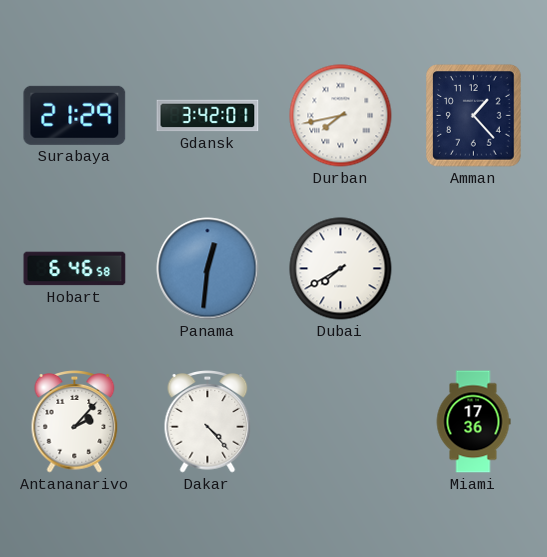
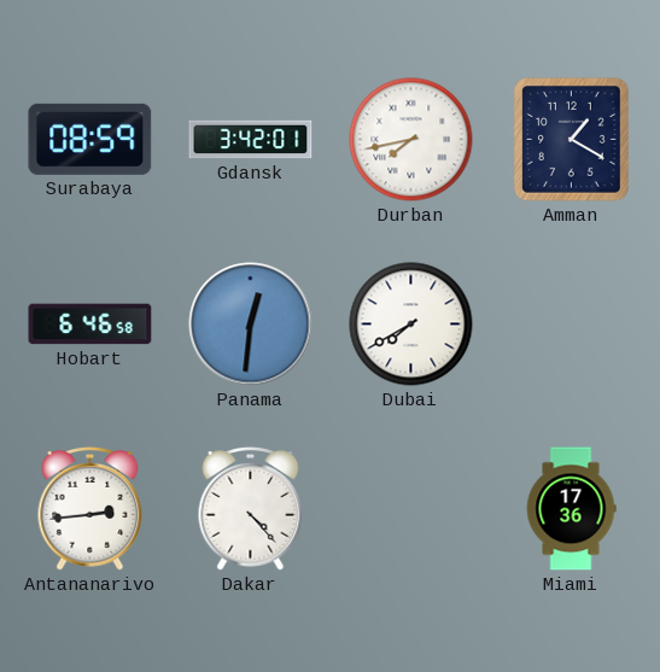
Surabaya: 21:29 -> 08:59
Amman: 1:23 -> 1:20
Antananarivo: 2:07 -> 2:44
